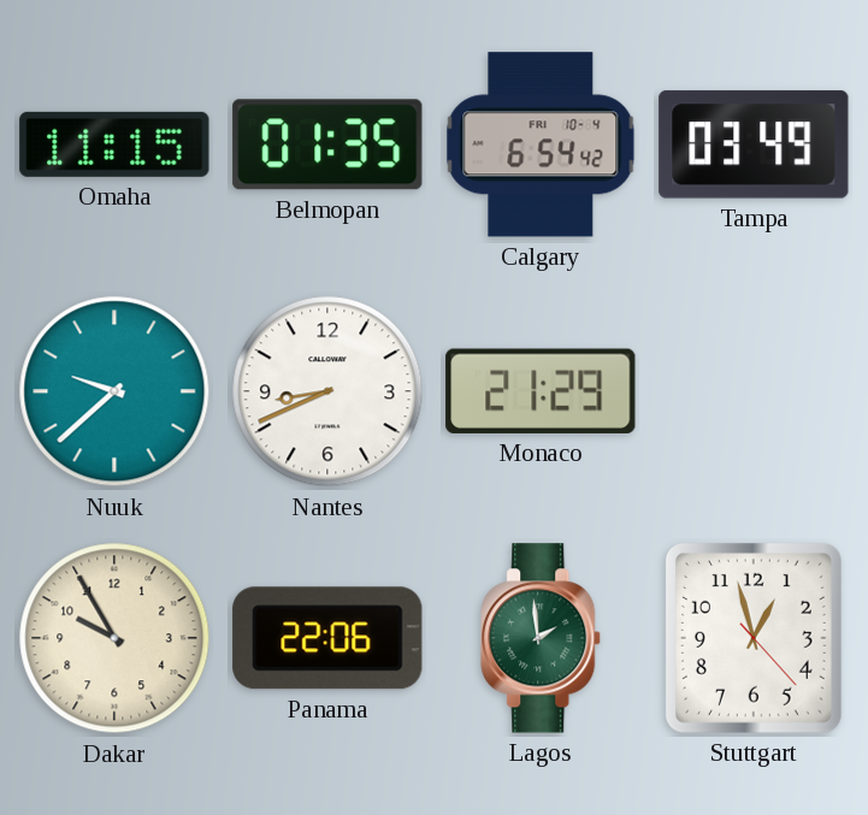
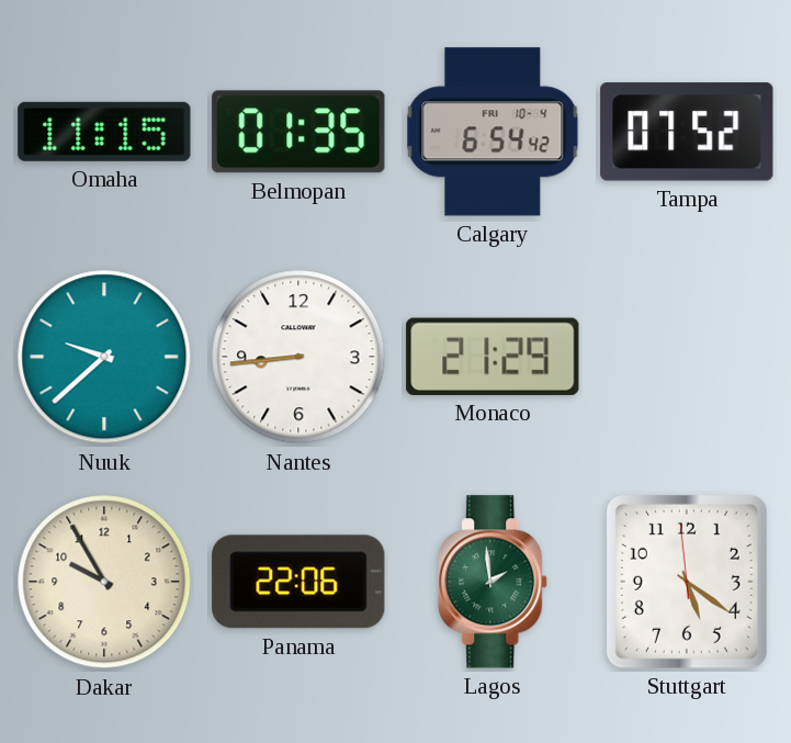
Tampa: 03:49 -> 07:52
Nantes: 8:41 -> 8:44
Stuttgart: 12:57 -> 5:20
